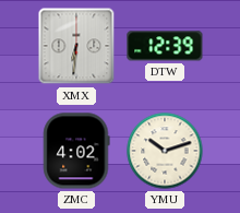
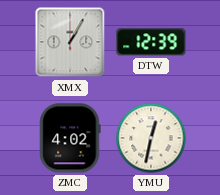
XMX: 6:31 -> 1:05
YMU: 10:12 -> 12:32
